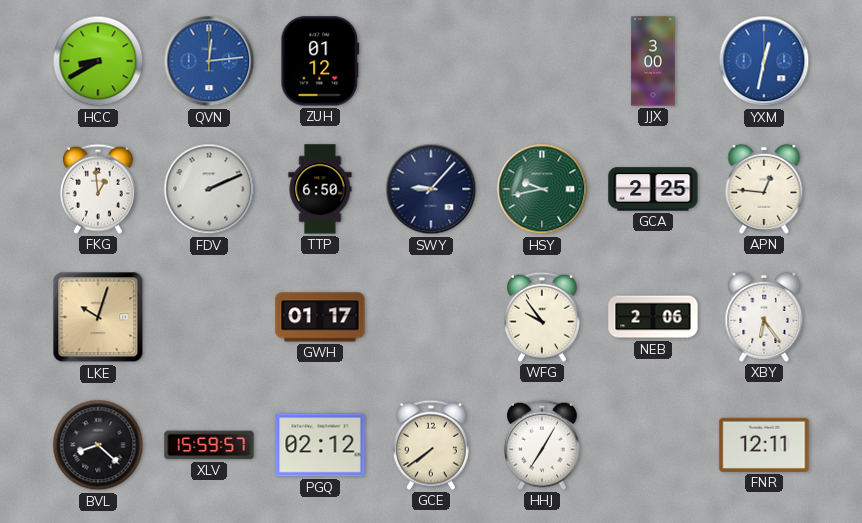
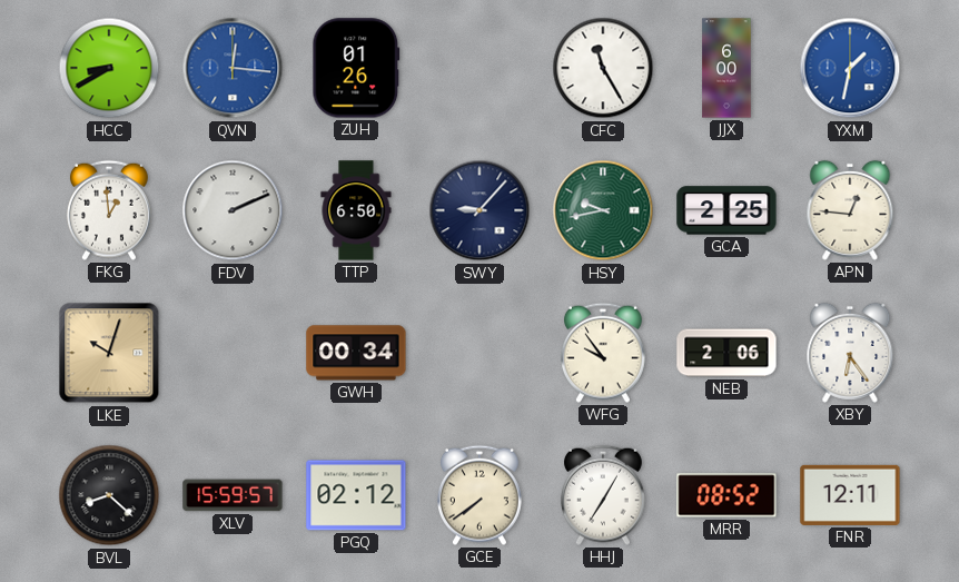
QVN: 12:14 -> 12:16
ZUH: 01:12 -> 01:26
CFC: none -> 11:25
JJX: 3:00 -> 6:00
YXM: 12:32 -> 1:32
GWH: 01:17 -> 00:34
MRR: none -> 08:52
